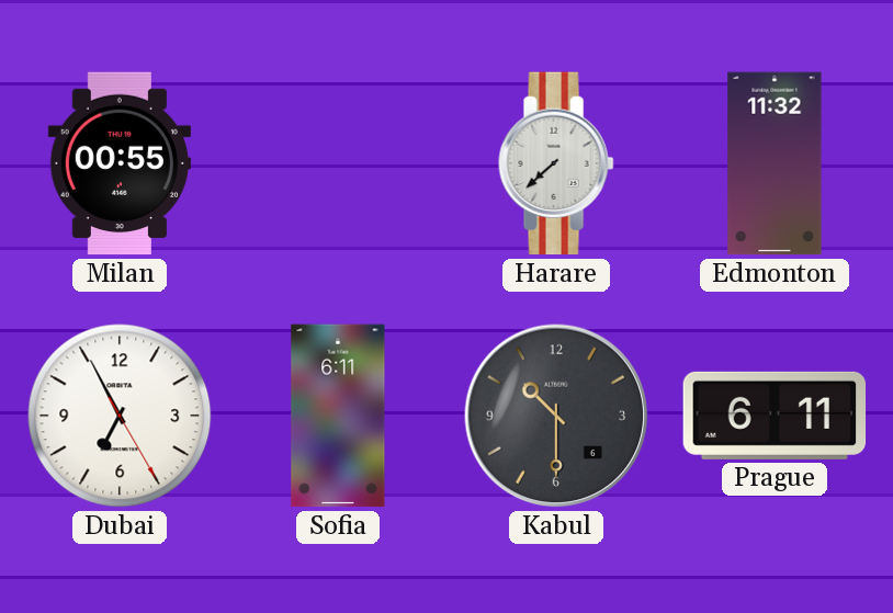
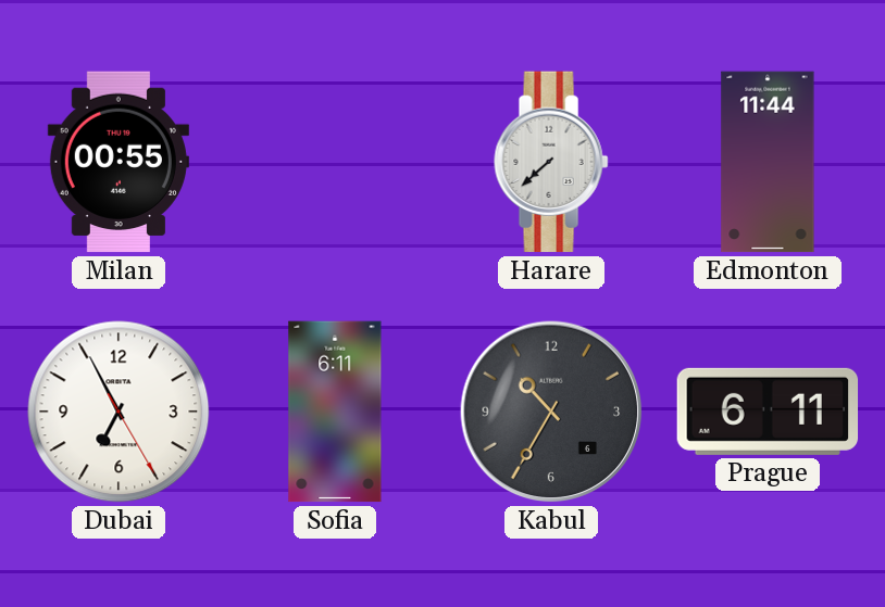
Edmonton: 11:32 -> 11:44
Kabul: 10:30 -> 10:35
